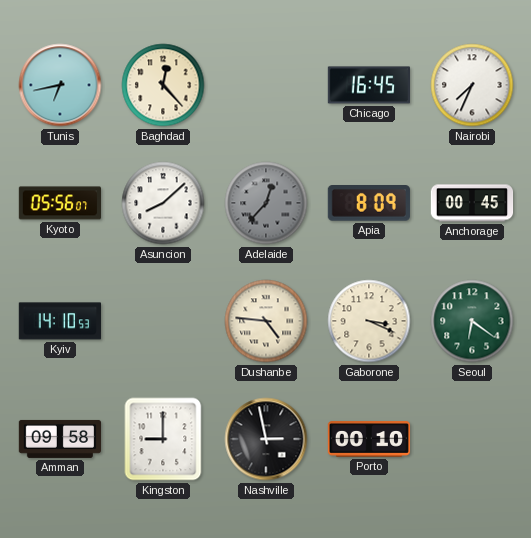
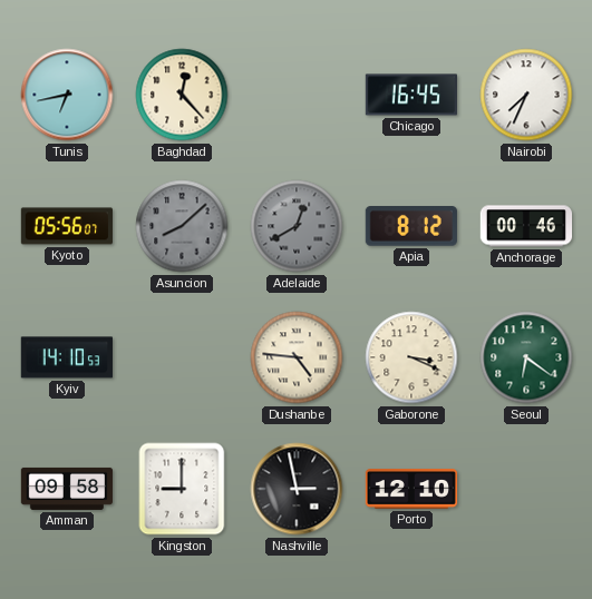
Asuncion dial: white -> grey
Adelaide: 12:37 -> 12:40
Apia: 8:09 -> 8:12
Anchorage: 00:45 -> 00:46
Porto: 00:10 -> 12:10
